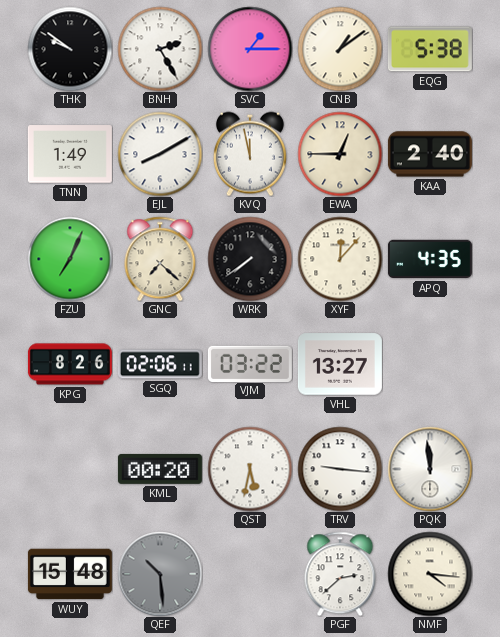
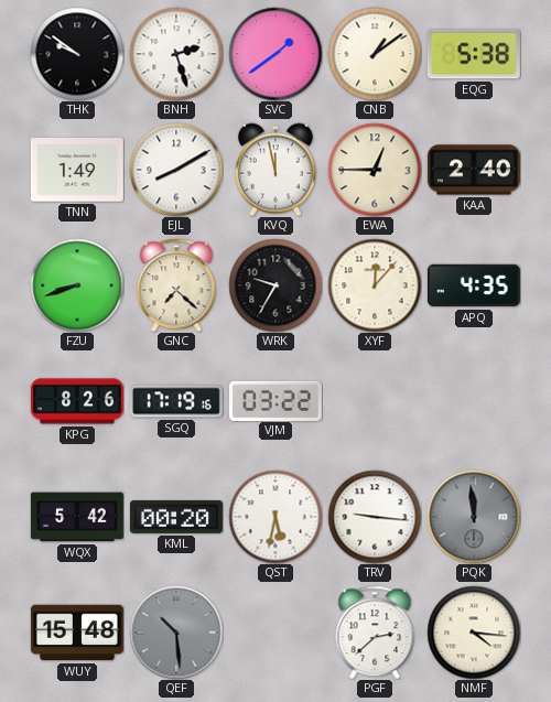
BNH: 2:25 -> 2:27
SVC: 1:15 -> 1:39
FZU: 7:04 -> 8:42
WRK: 7:39 -> 9:35
SGQ: 02:06 -> 17:19
VHL: 13:27 -> none
WQX: none -> 5:42
PQK dial: white -> grey
